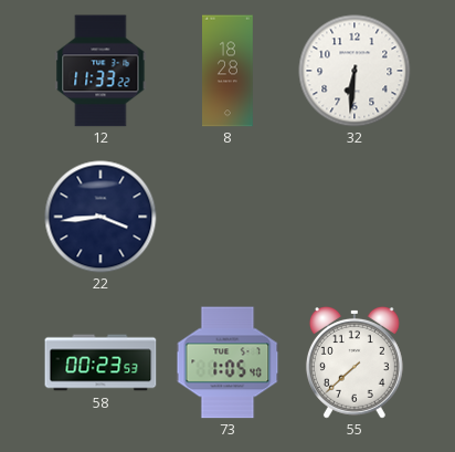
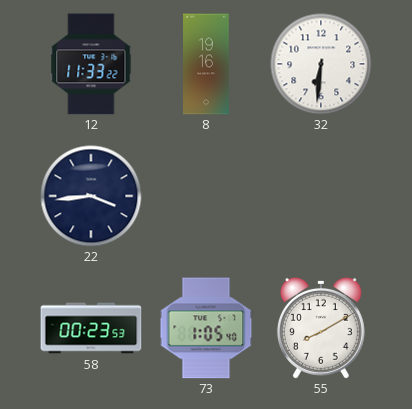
8: 18:28 -> 19:16
55: 7:38 -> 8:10
